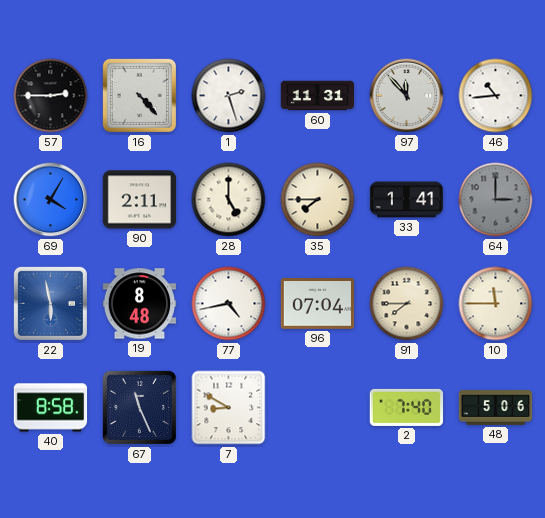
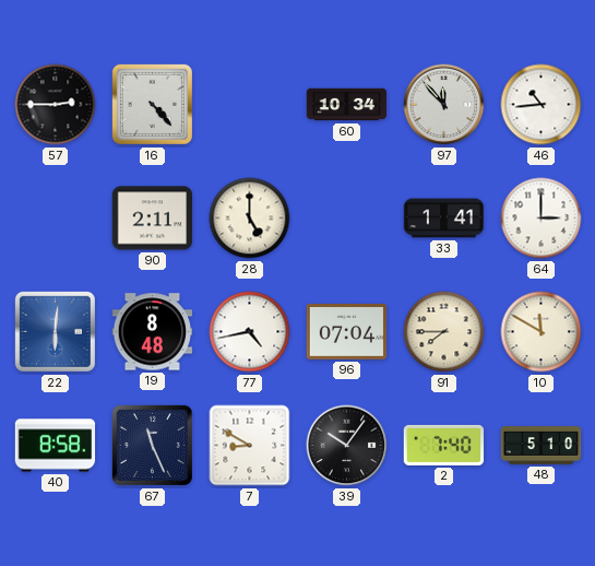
1: 2:27 -> none
60: 11:31 -> 10:34
69: 4:05 -> none
35: 7:45 -> none
64 dial: grey -> white
22: 5:58 -> 6:01
10: 11:45 -> 11:50
39: none -> 10:06
48: 5:06 -> 5:10
